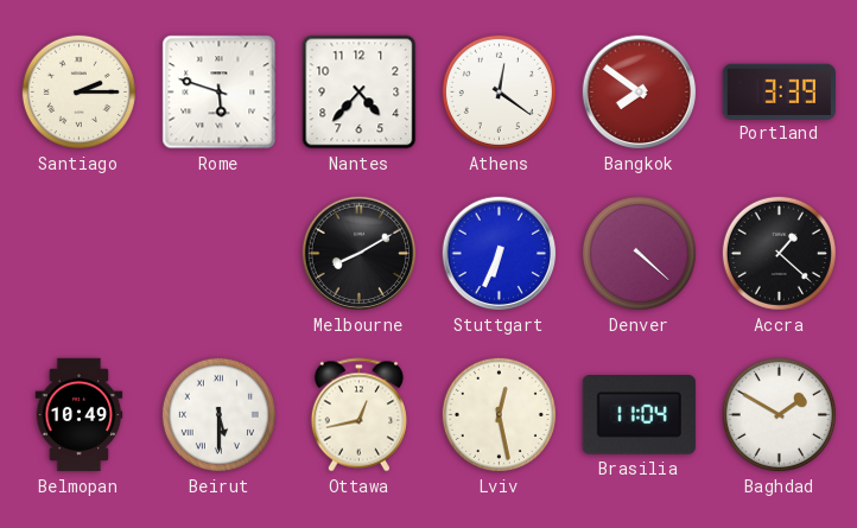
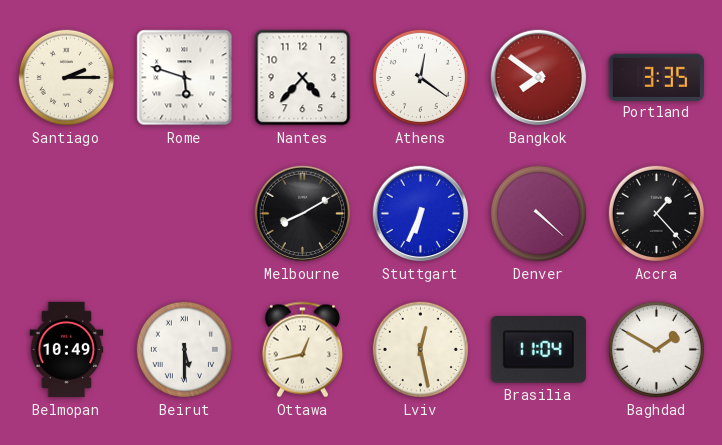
Portland: 3:39 -> 3:35
Accra: 1:22 -> 1:23
